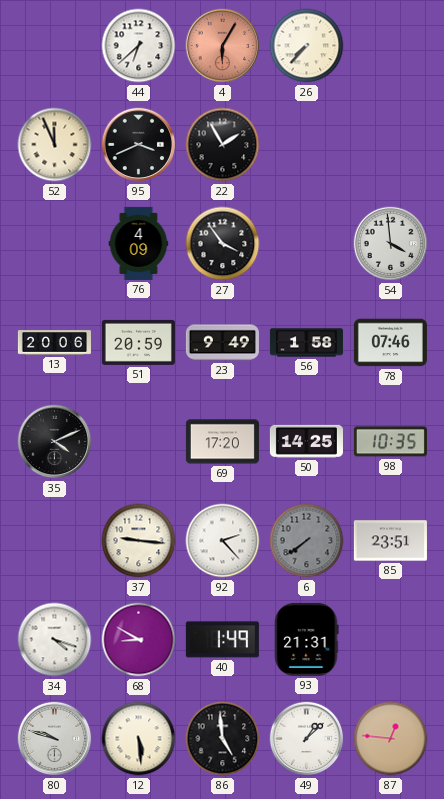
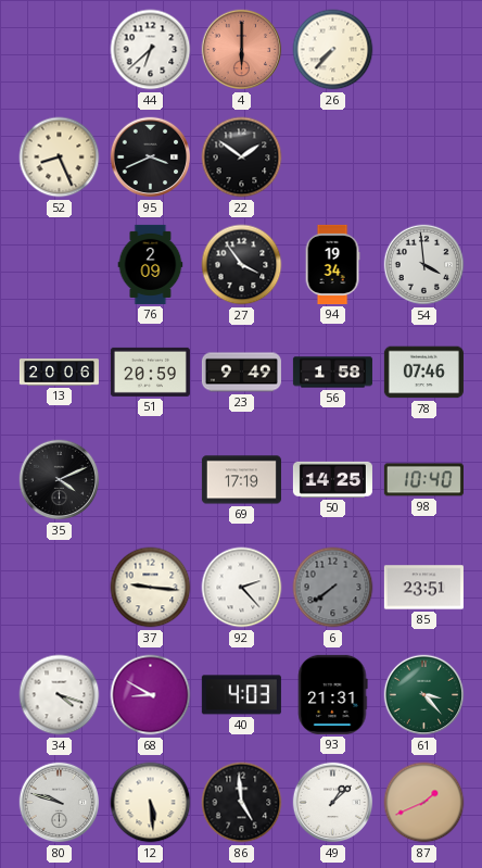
4: 6:05 -> 6:00
52: 11:56 -> 8:26
22: 1:55 -> 1:51
76: 4:09 -> 2:09
94: none -> 19:34
69: 17:20 -> 17:19
98: 10:35 -> 10:40
40: 1:49 -> 4:03
61: none -> 3:23
87: 12:46 -> 1:41
